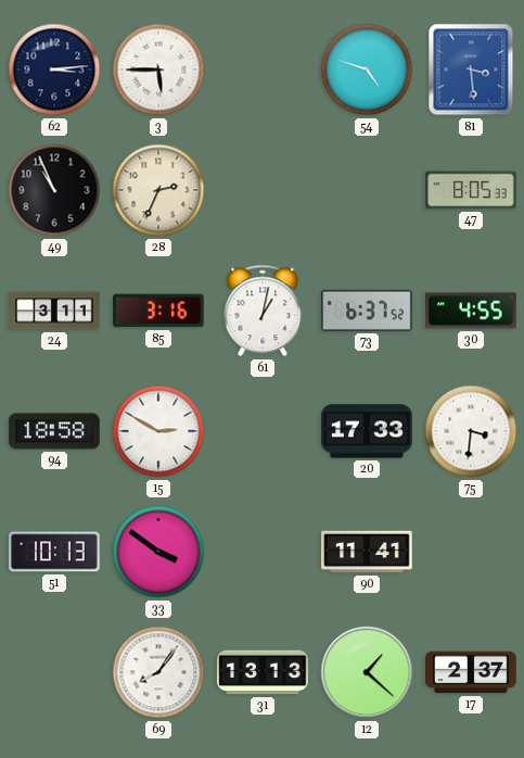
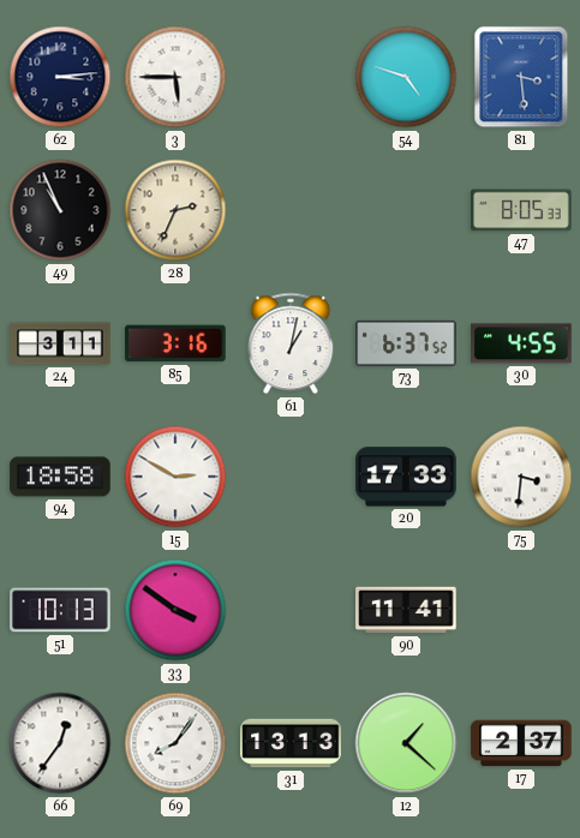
66: none -> 12:36
